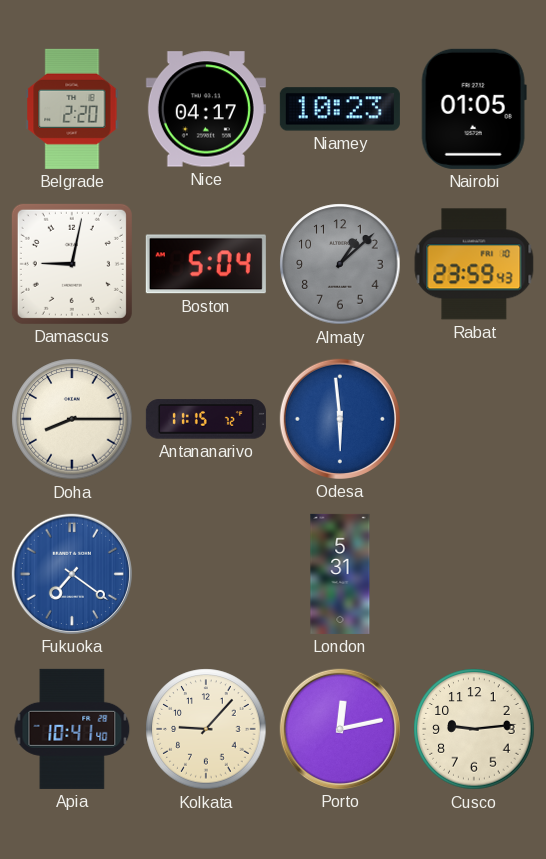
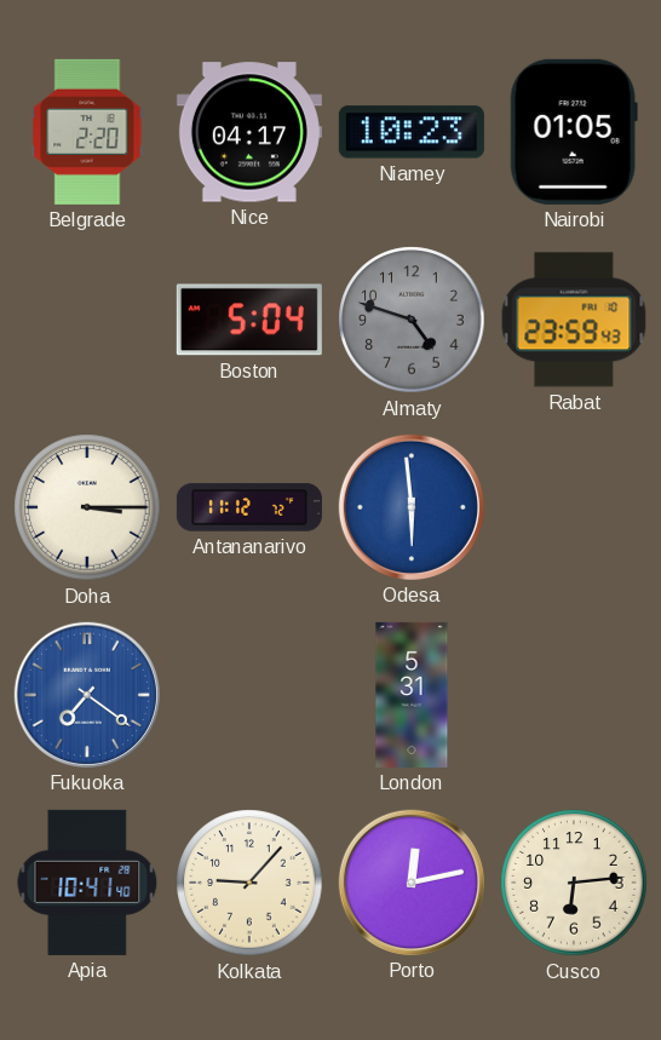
Damascus: 9:02 -> none
Almaty: 1:08 -> 4:48
Doha: 8:15 -> 3:15
Antananarivo: 11:15 -> 11:12
Cusco: 9:14 -> 6:14
